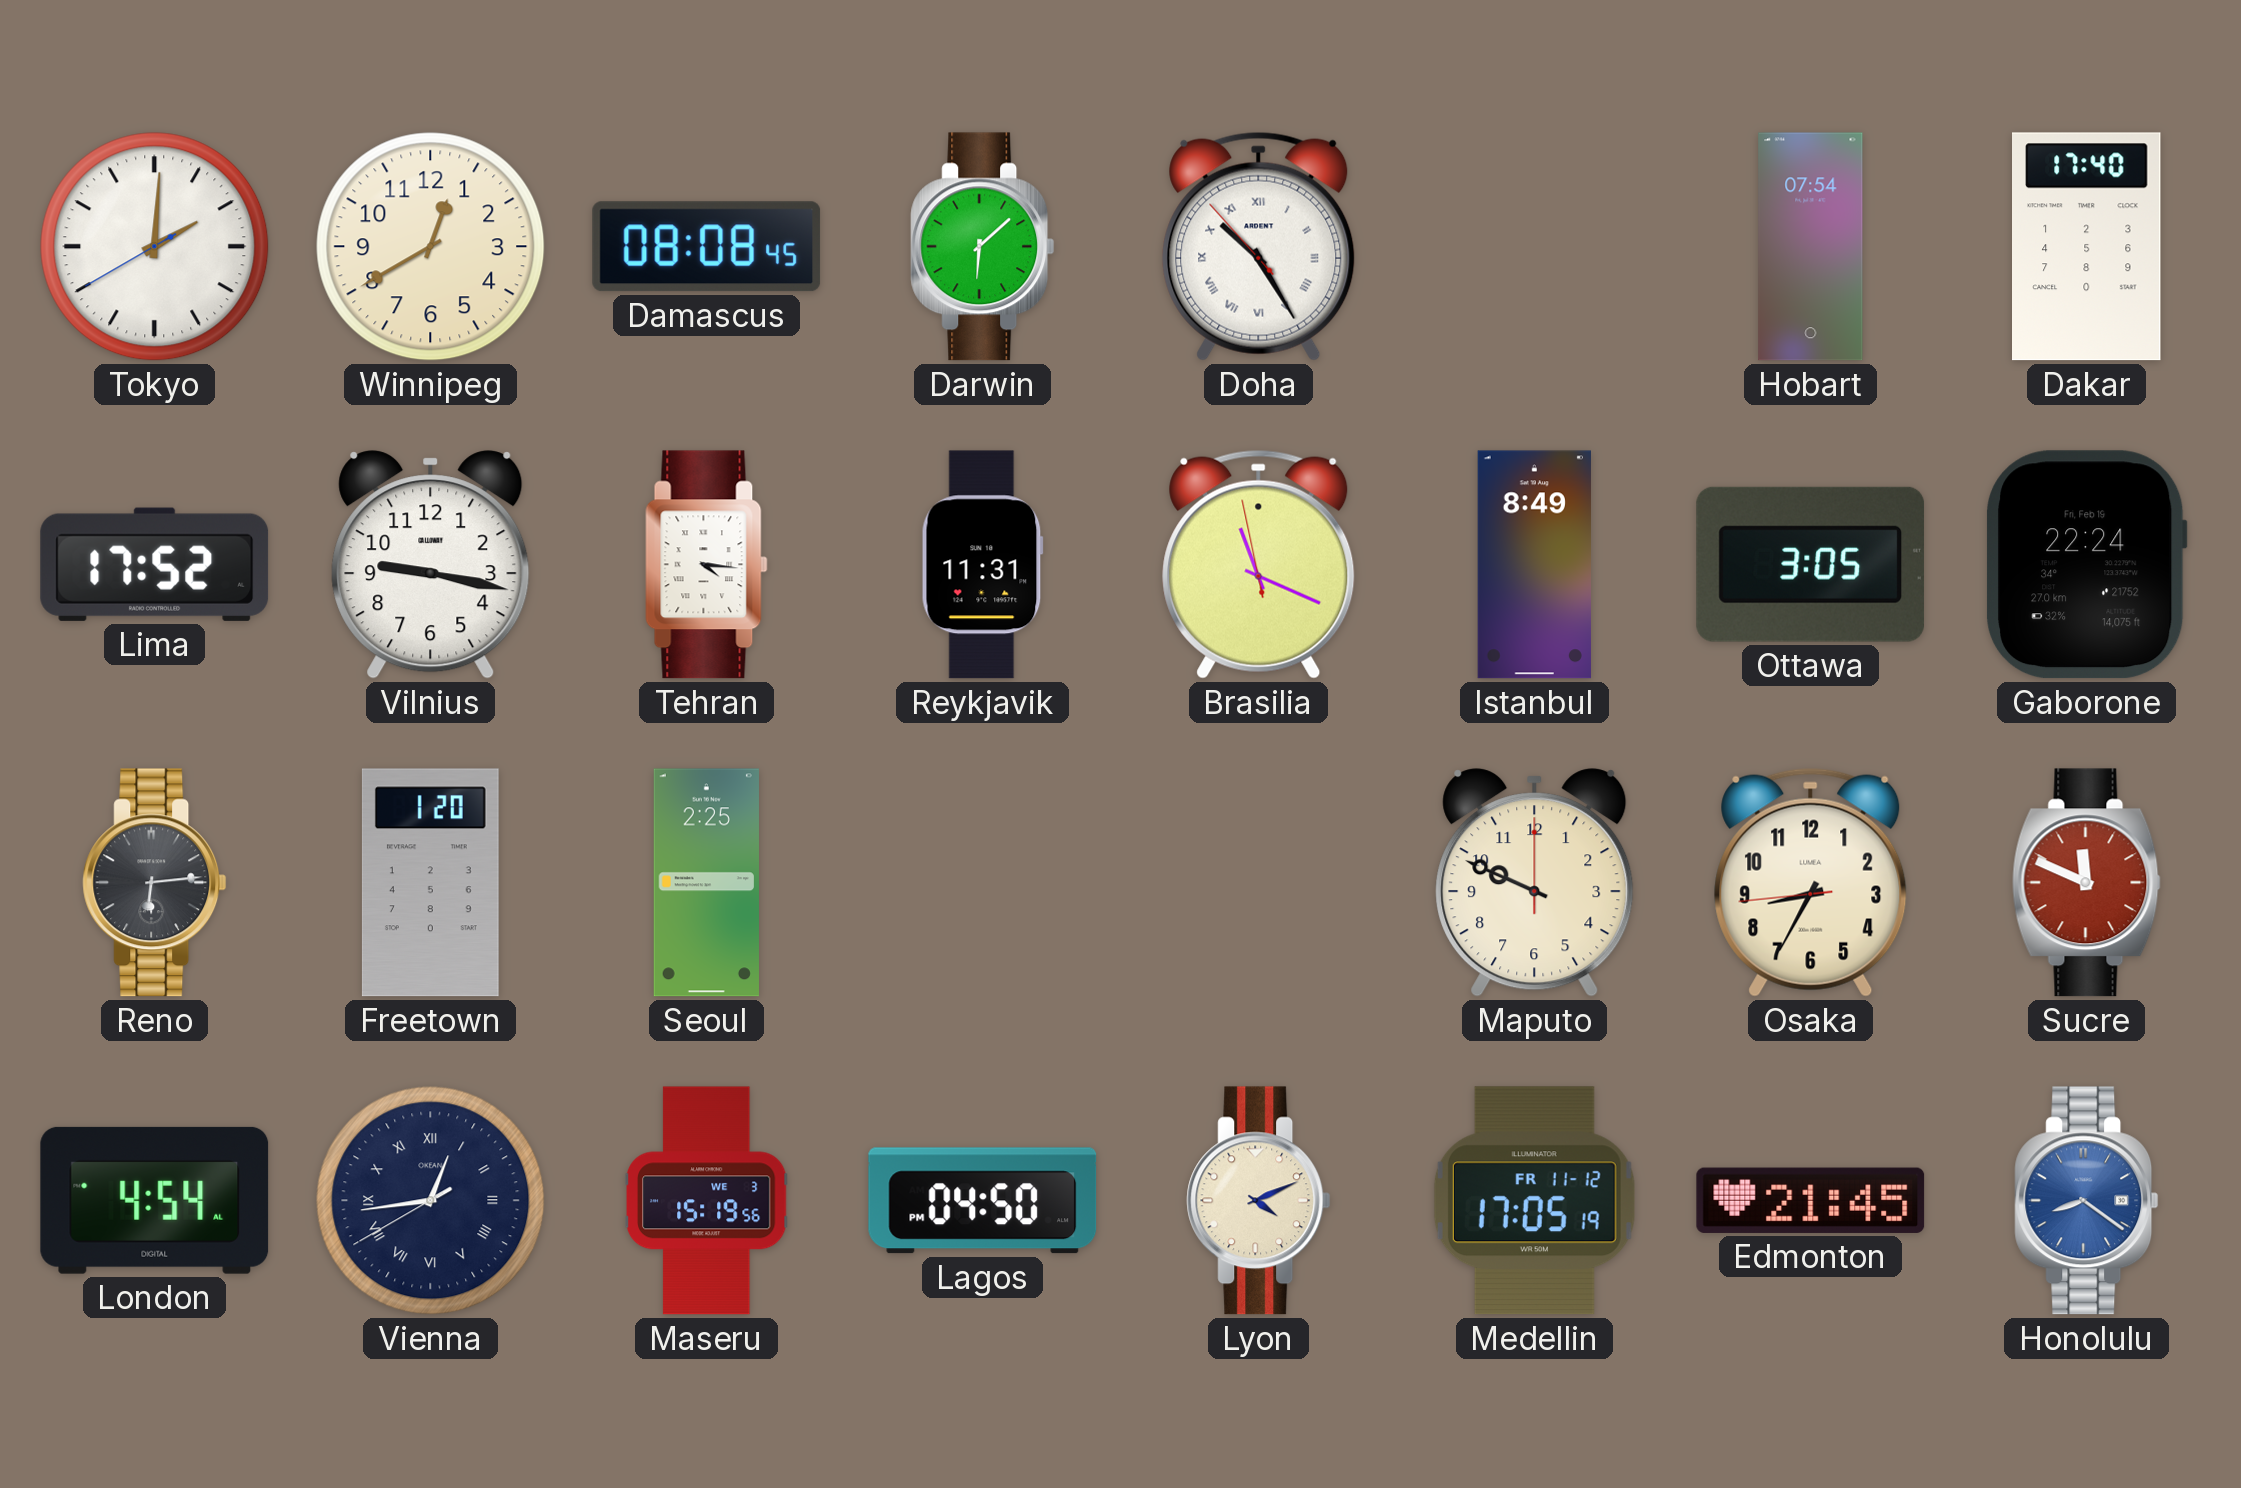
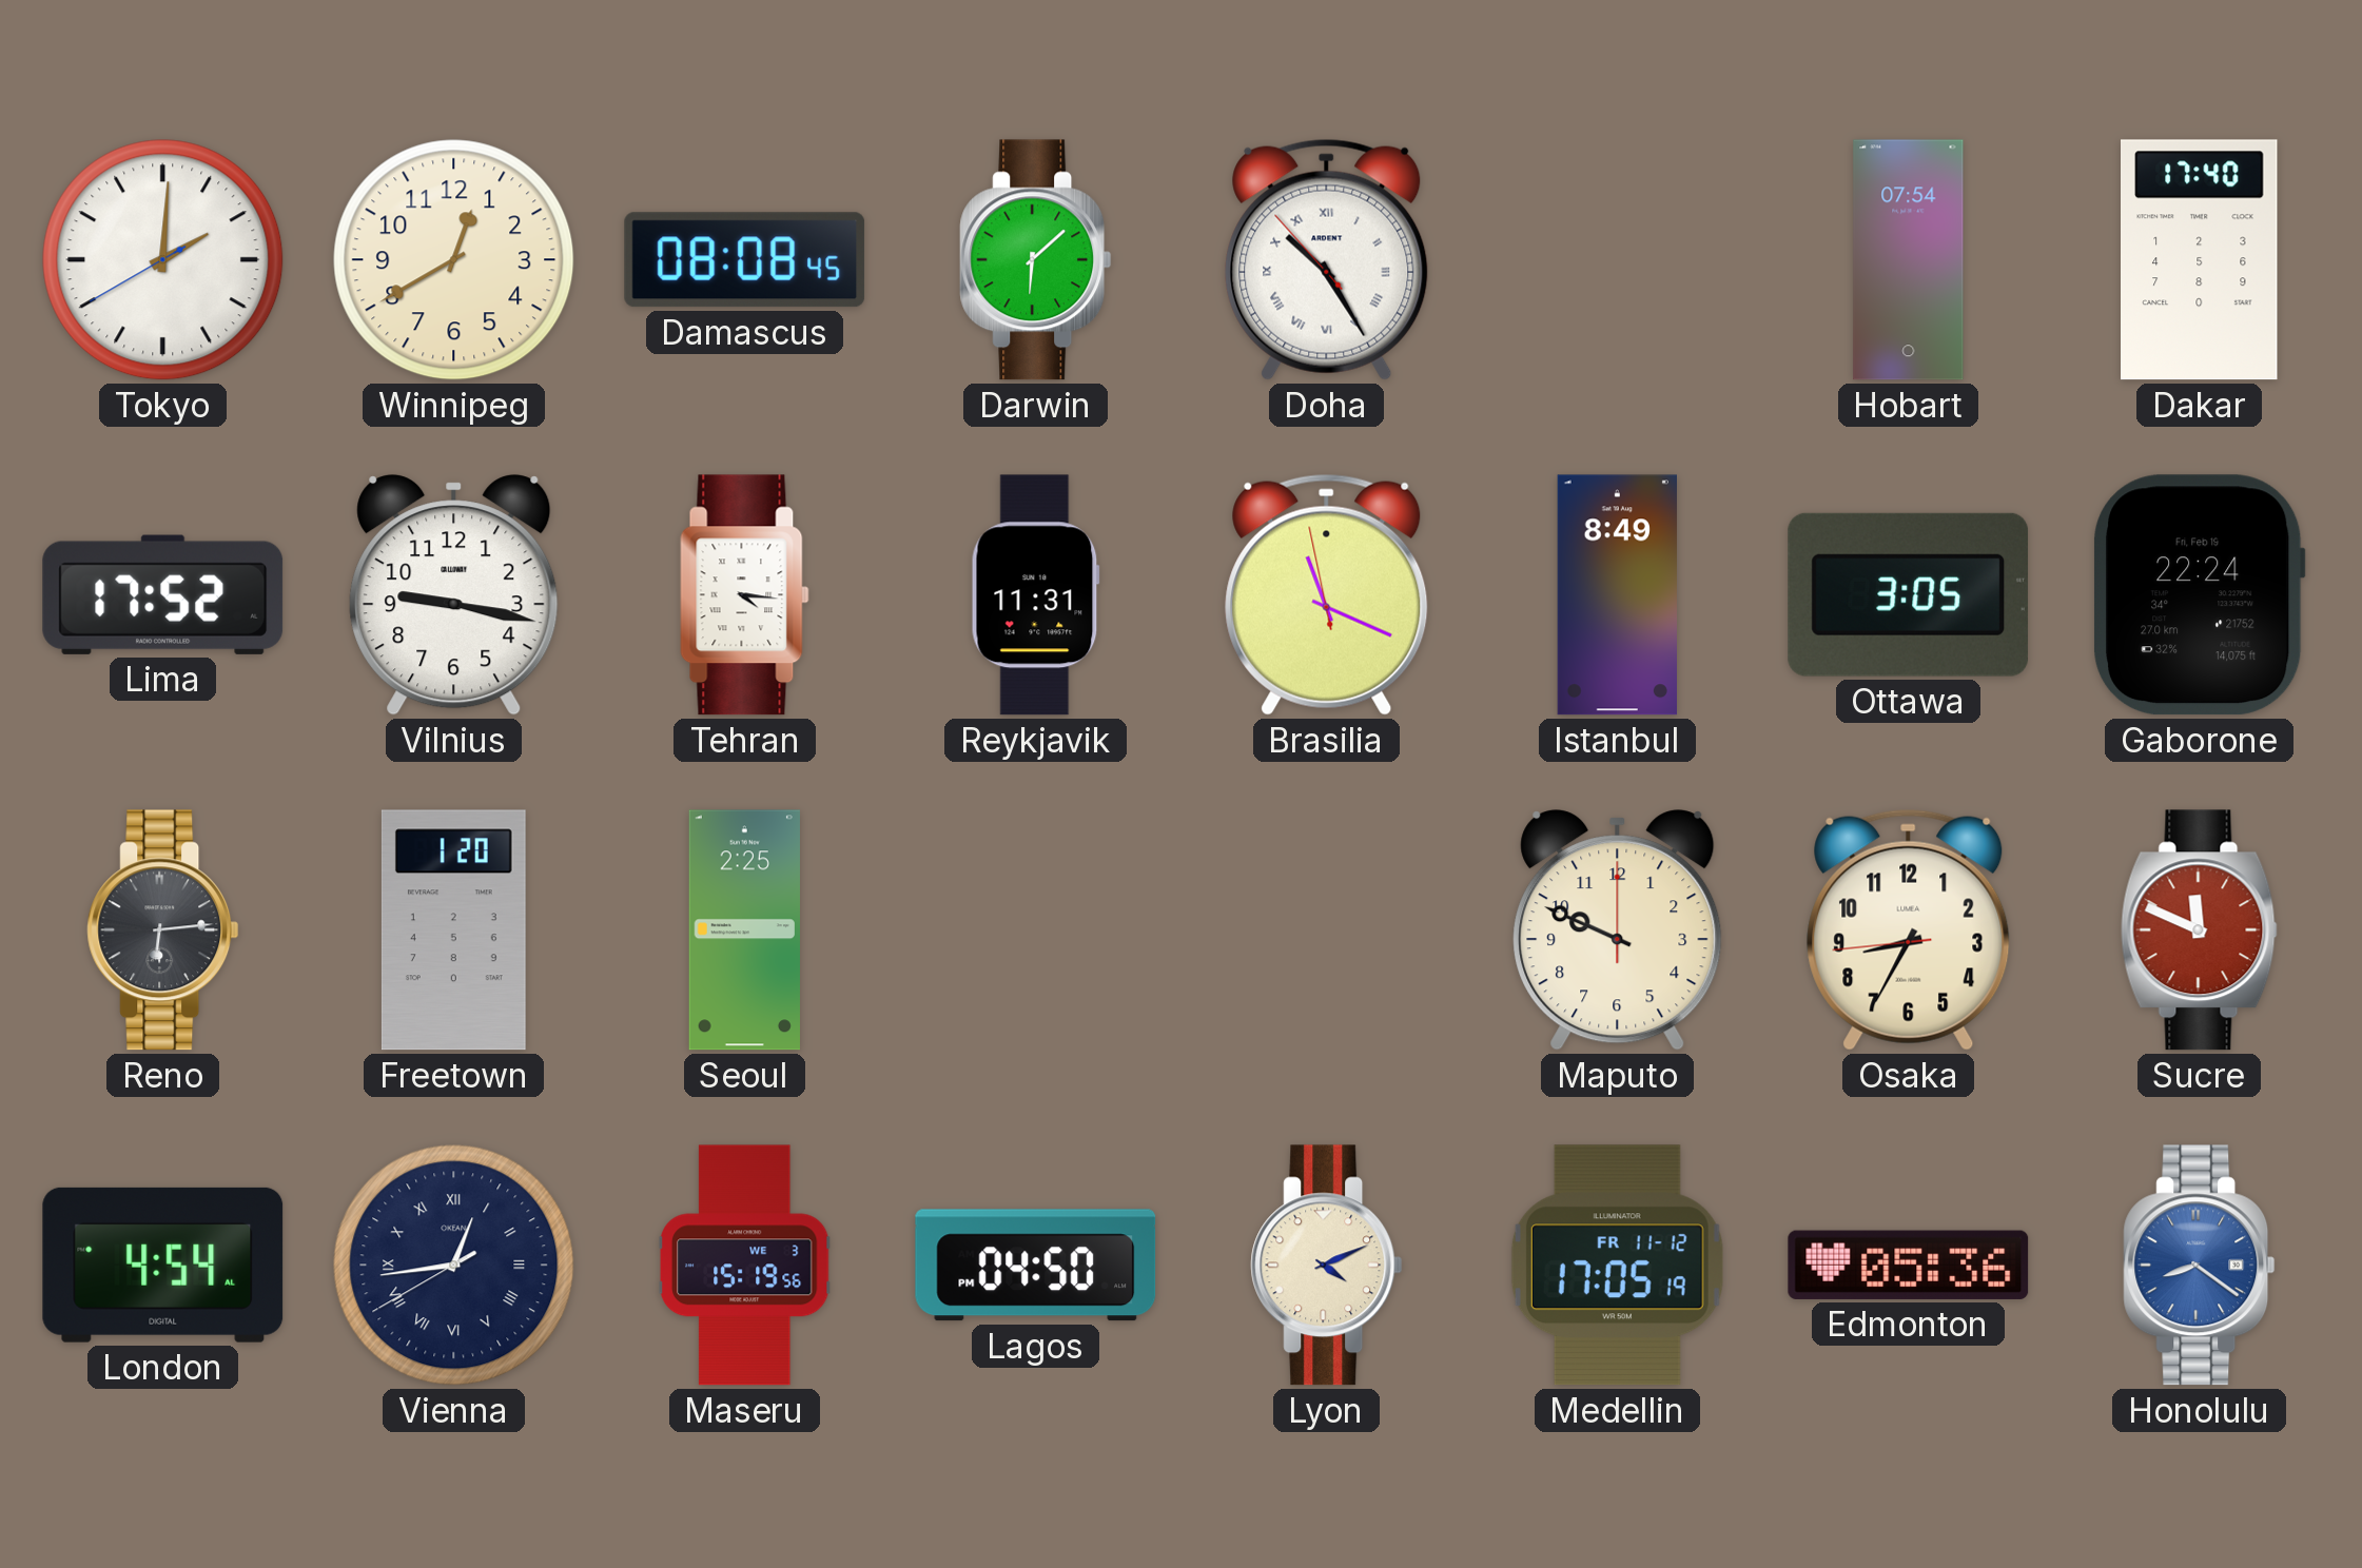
Edmonton: 21:45 -> 05:36
